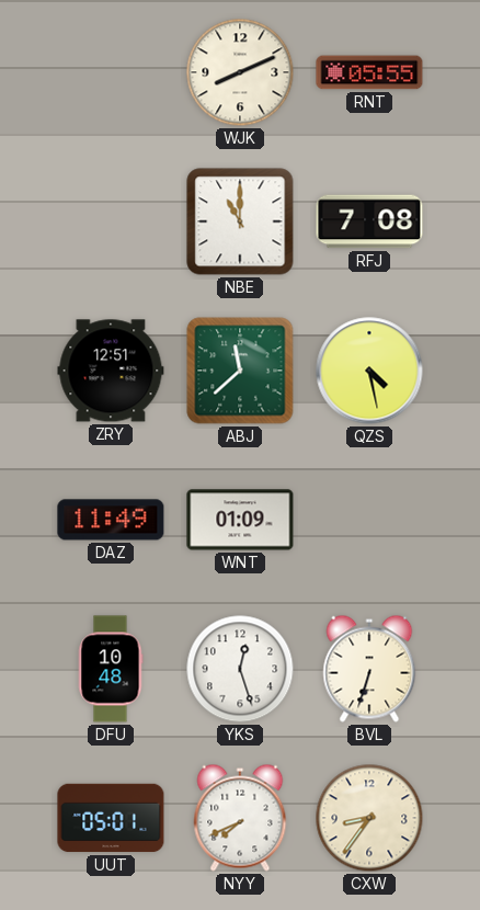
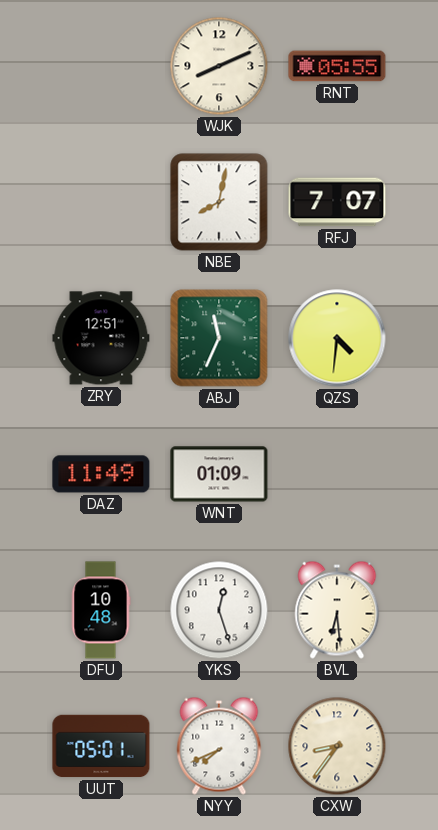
NBE: 11:00 -> 8:02
RFJ: 7:08 -> 7:07
ABJ: 11:38 -> 11:34
QZS: 4:28 -> 4:31
BVL: 6:33 -> 6:29
